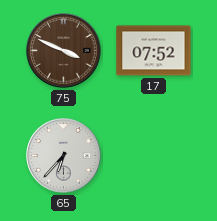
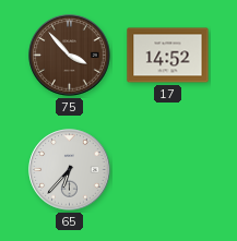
75: 3:49 -> 3:53
17: 07:52 -> 14:52
